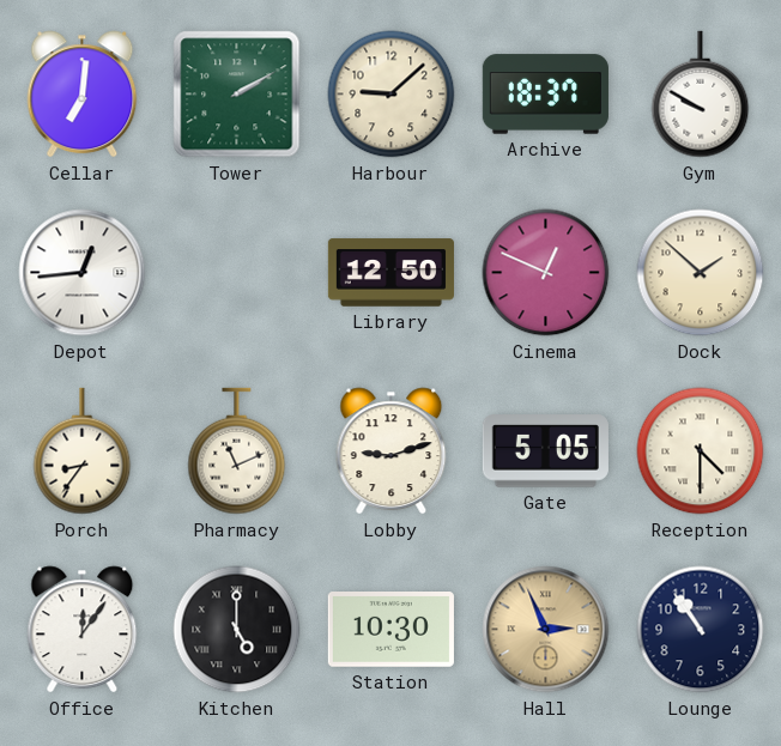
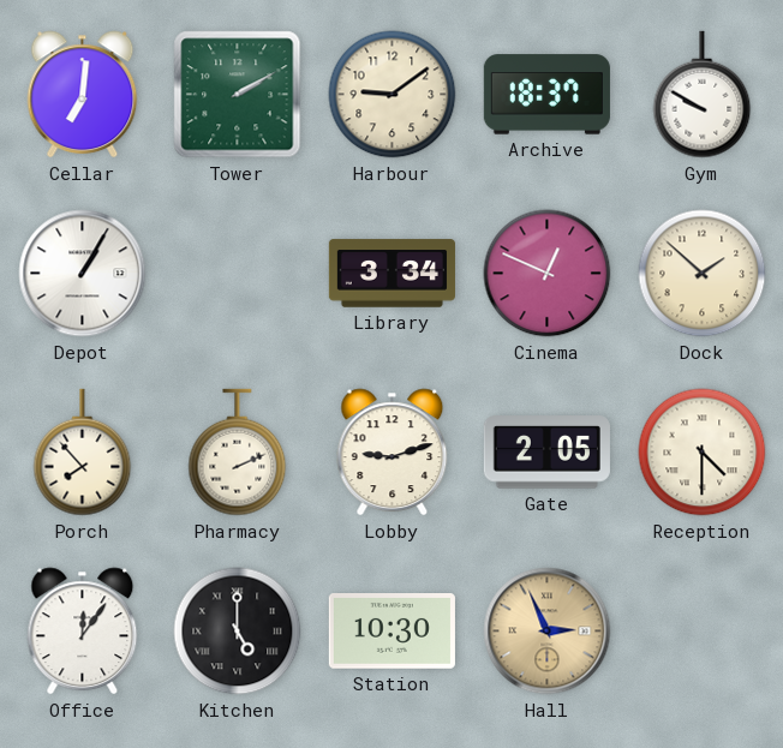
Harbour: 9:08 -> 9:09
Depot: 12:44 -> 1:05
Library: 12:50 -> 3:34
Porch: 8:36 -> 7:53
Pharmacy: 11:11 -> 2:11
Gate: 5:05 -> 2:05
Lounge: 10:54 -> none
